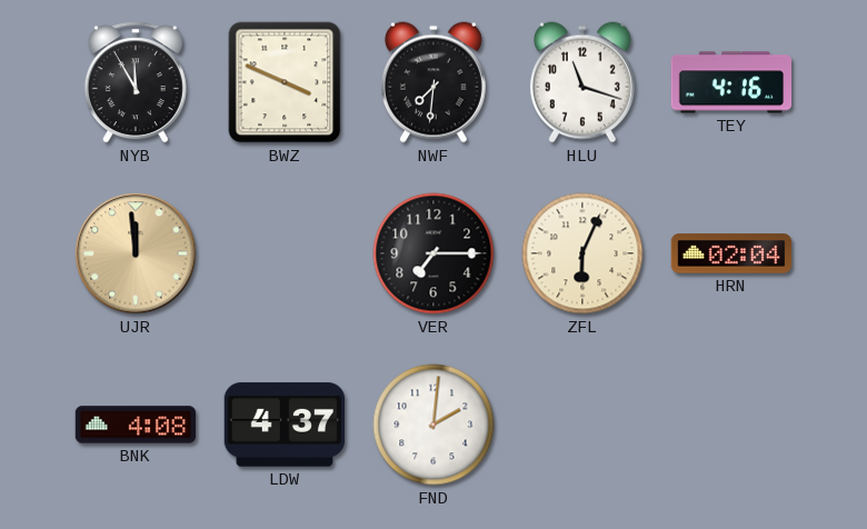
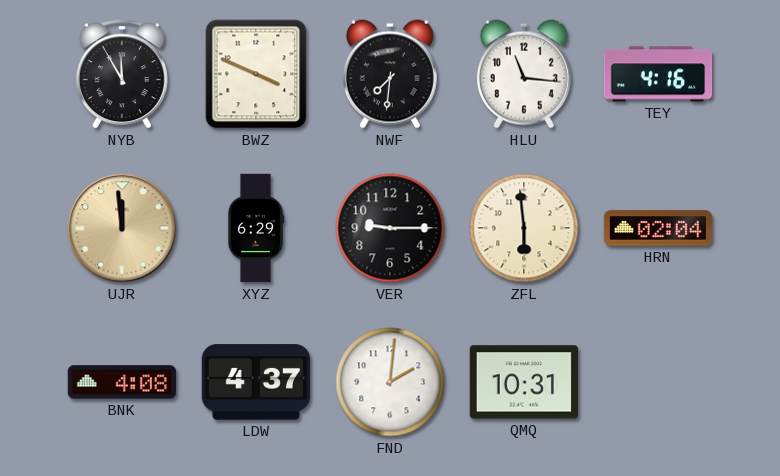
HLU: 11:18 -> 11:16
XYZ: none -> 6:29
VER: 7:15 -> 9:15
ZFL: 6:04 -> 5:59
QMQ: none -> 10:31
